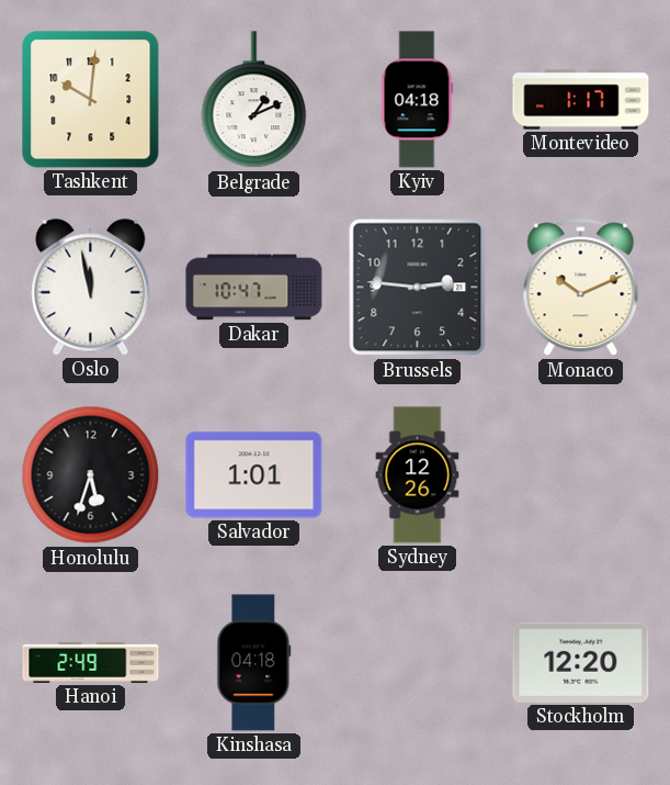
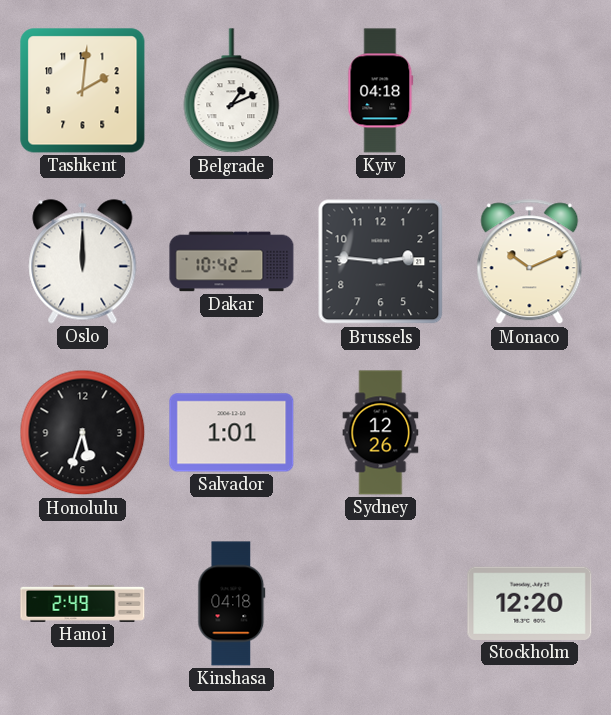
Tashkent: 10:01 -> 2:01
Montevideo: 1:17 -> none
Oslo: 11:58 -> 12:00
Dakar: 10:47 -> 10:42
